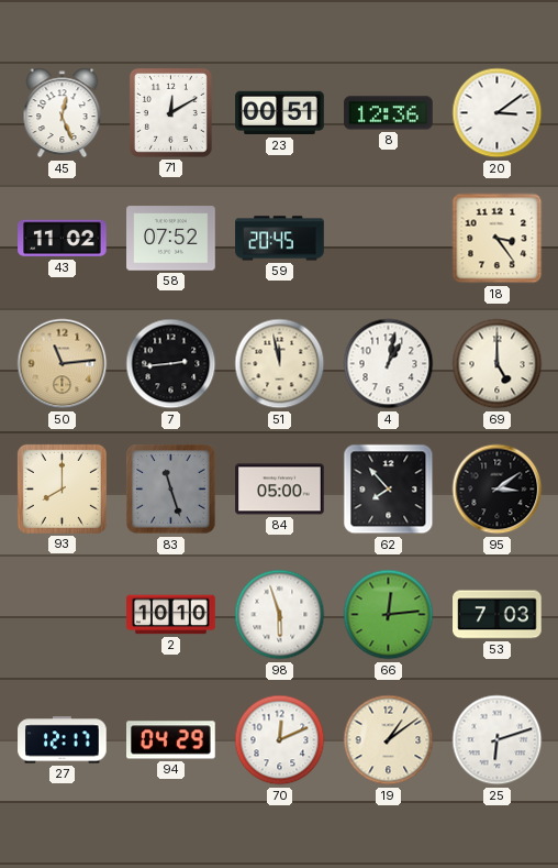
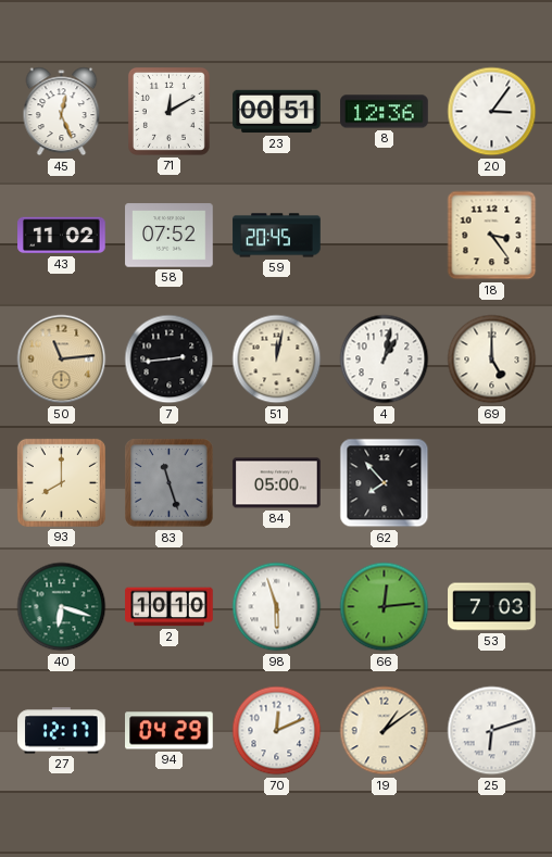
20: 3:09 -> 3:06
51: 11:58 -> 12:02
95: 3:09 -> none
40: none -> 6:18
